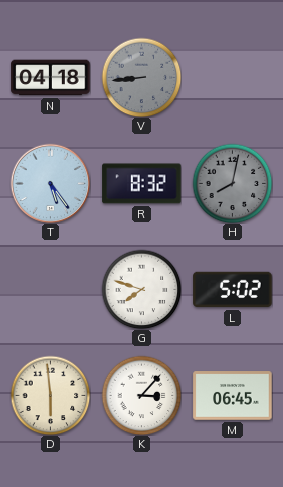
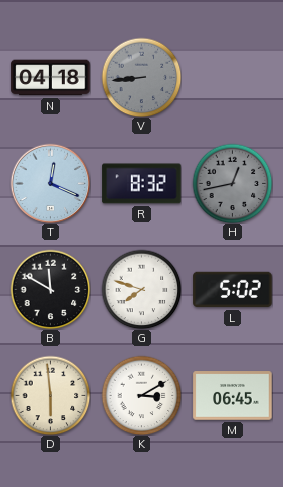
T: 5:24 -> 12:19
H: 8:02 -> 12:43
B: none -> 11:50
K: 3:07 -> 3:10
